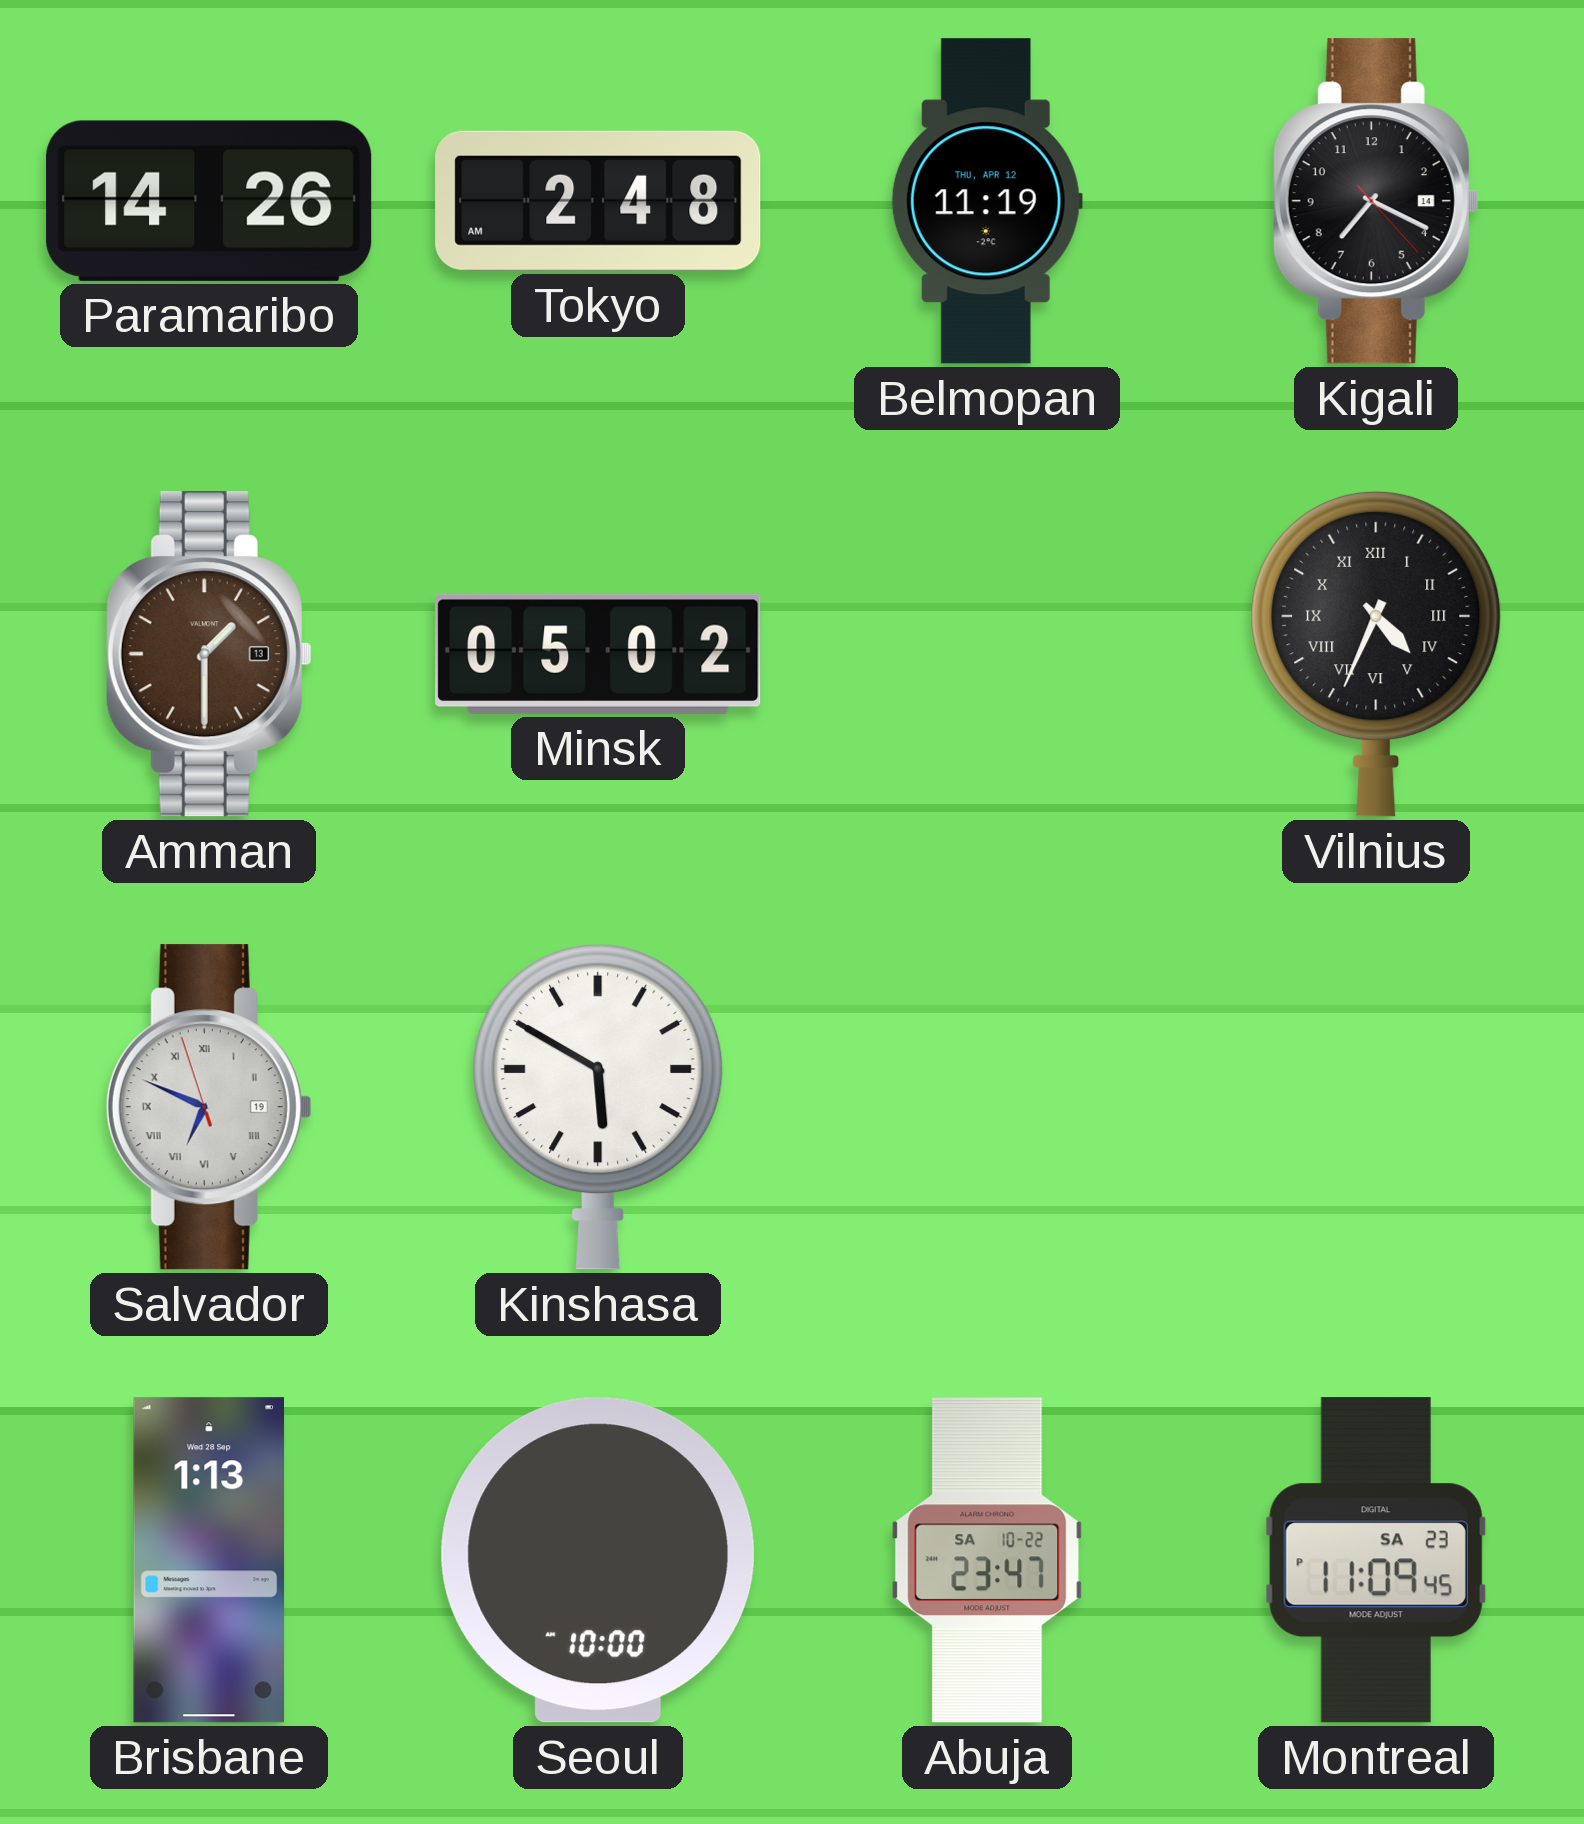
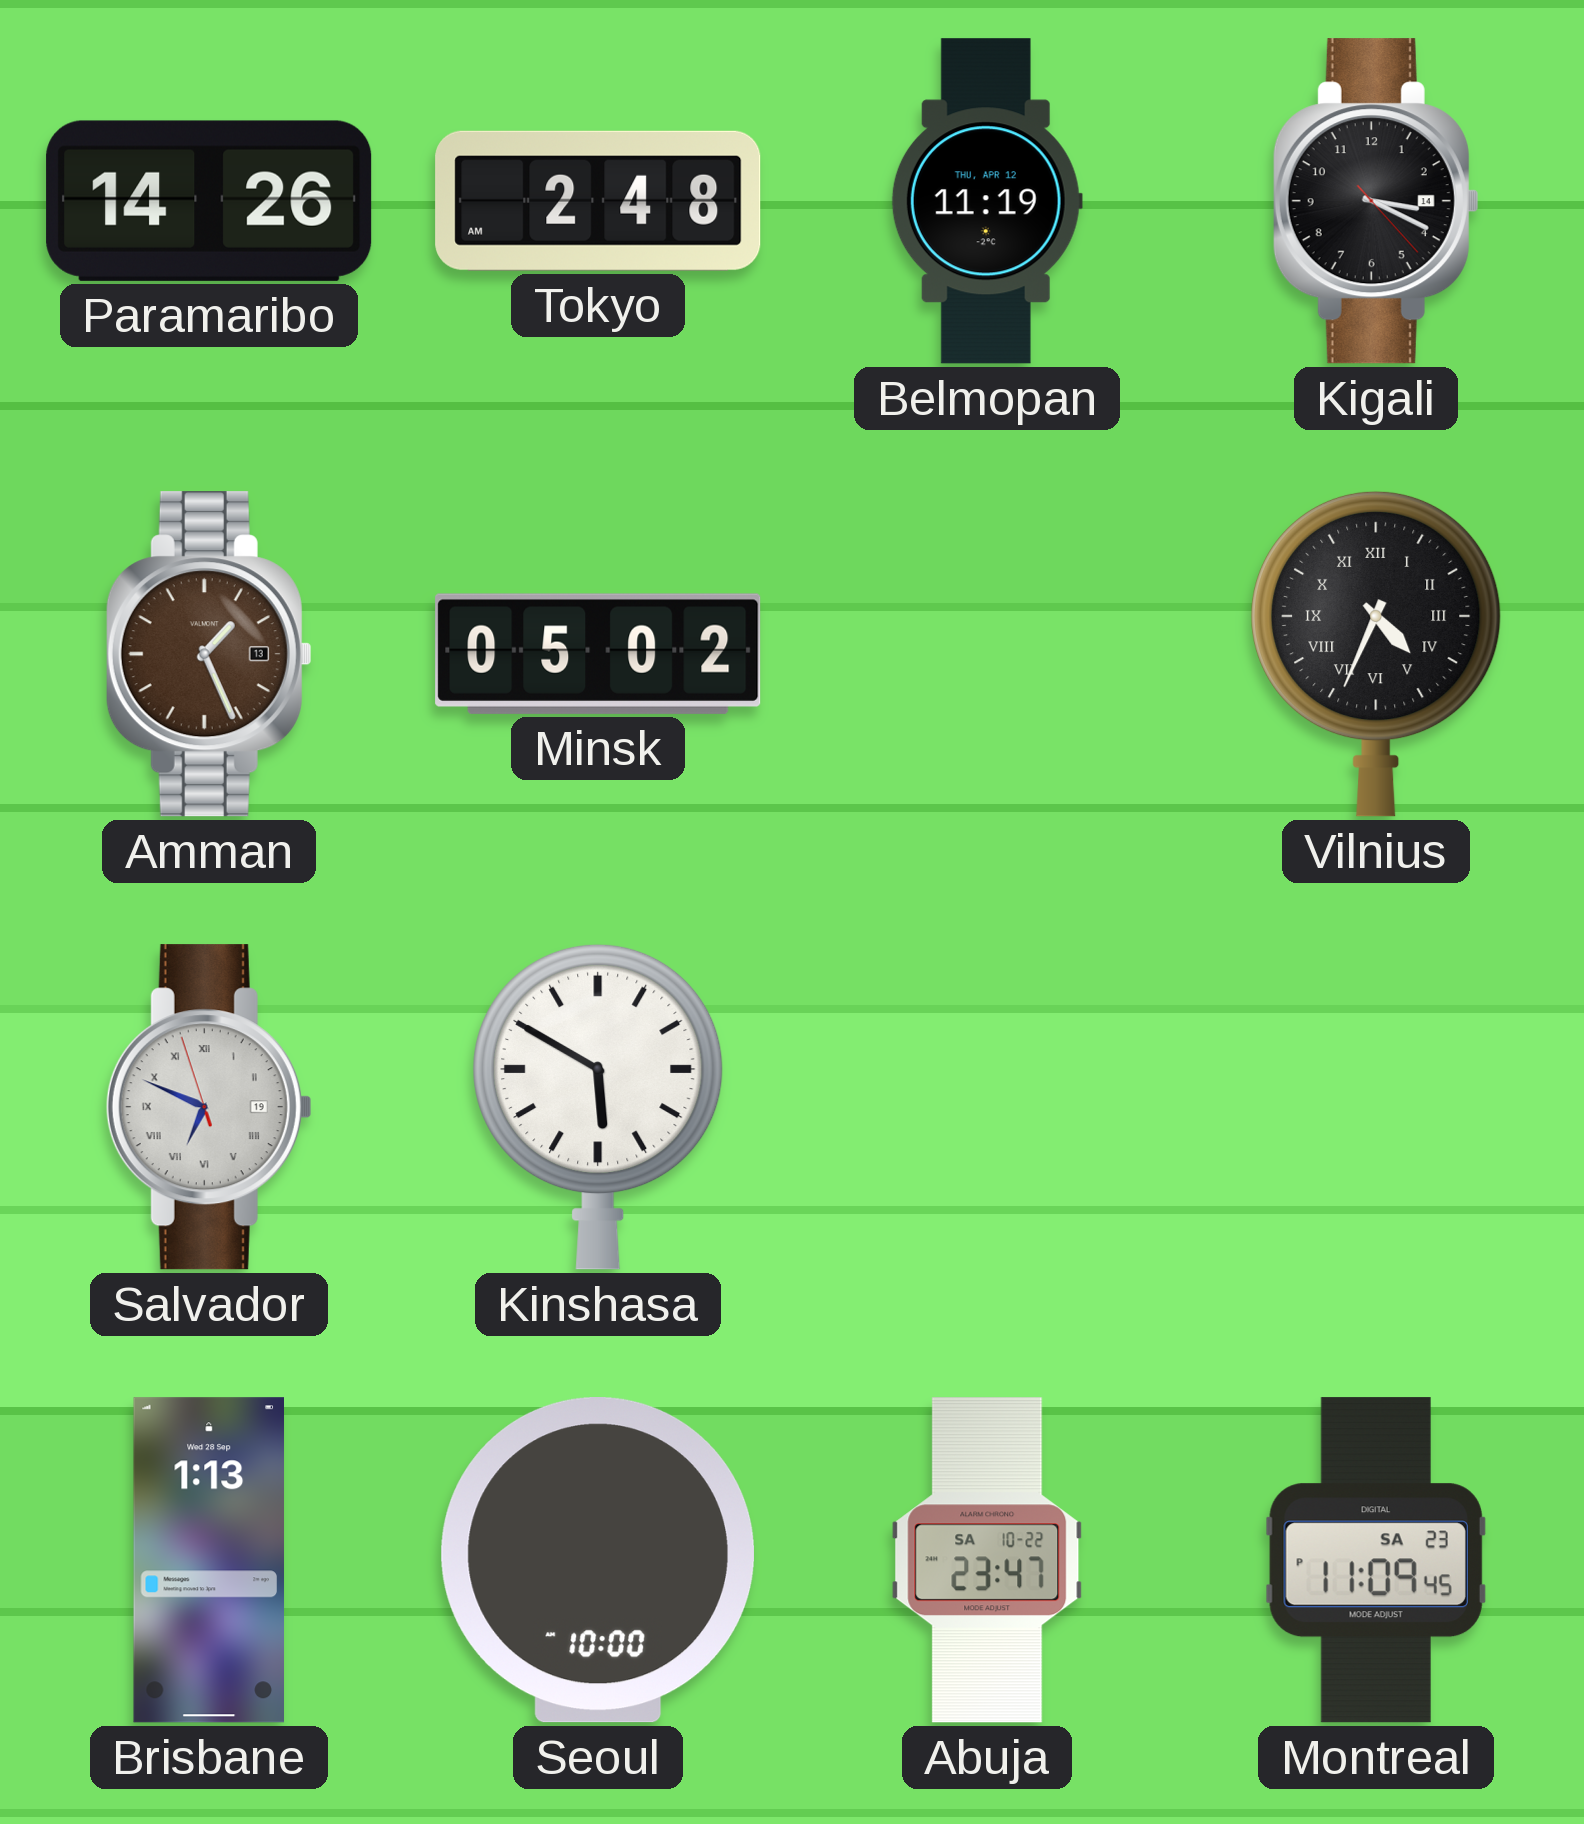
Kigali: 7:19 -> 3:19
Amman: 1:30 -> 1:26
